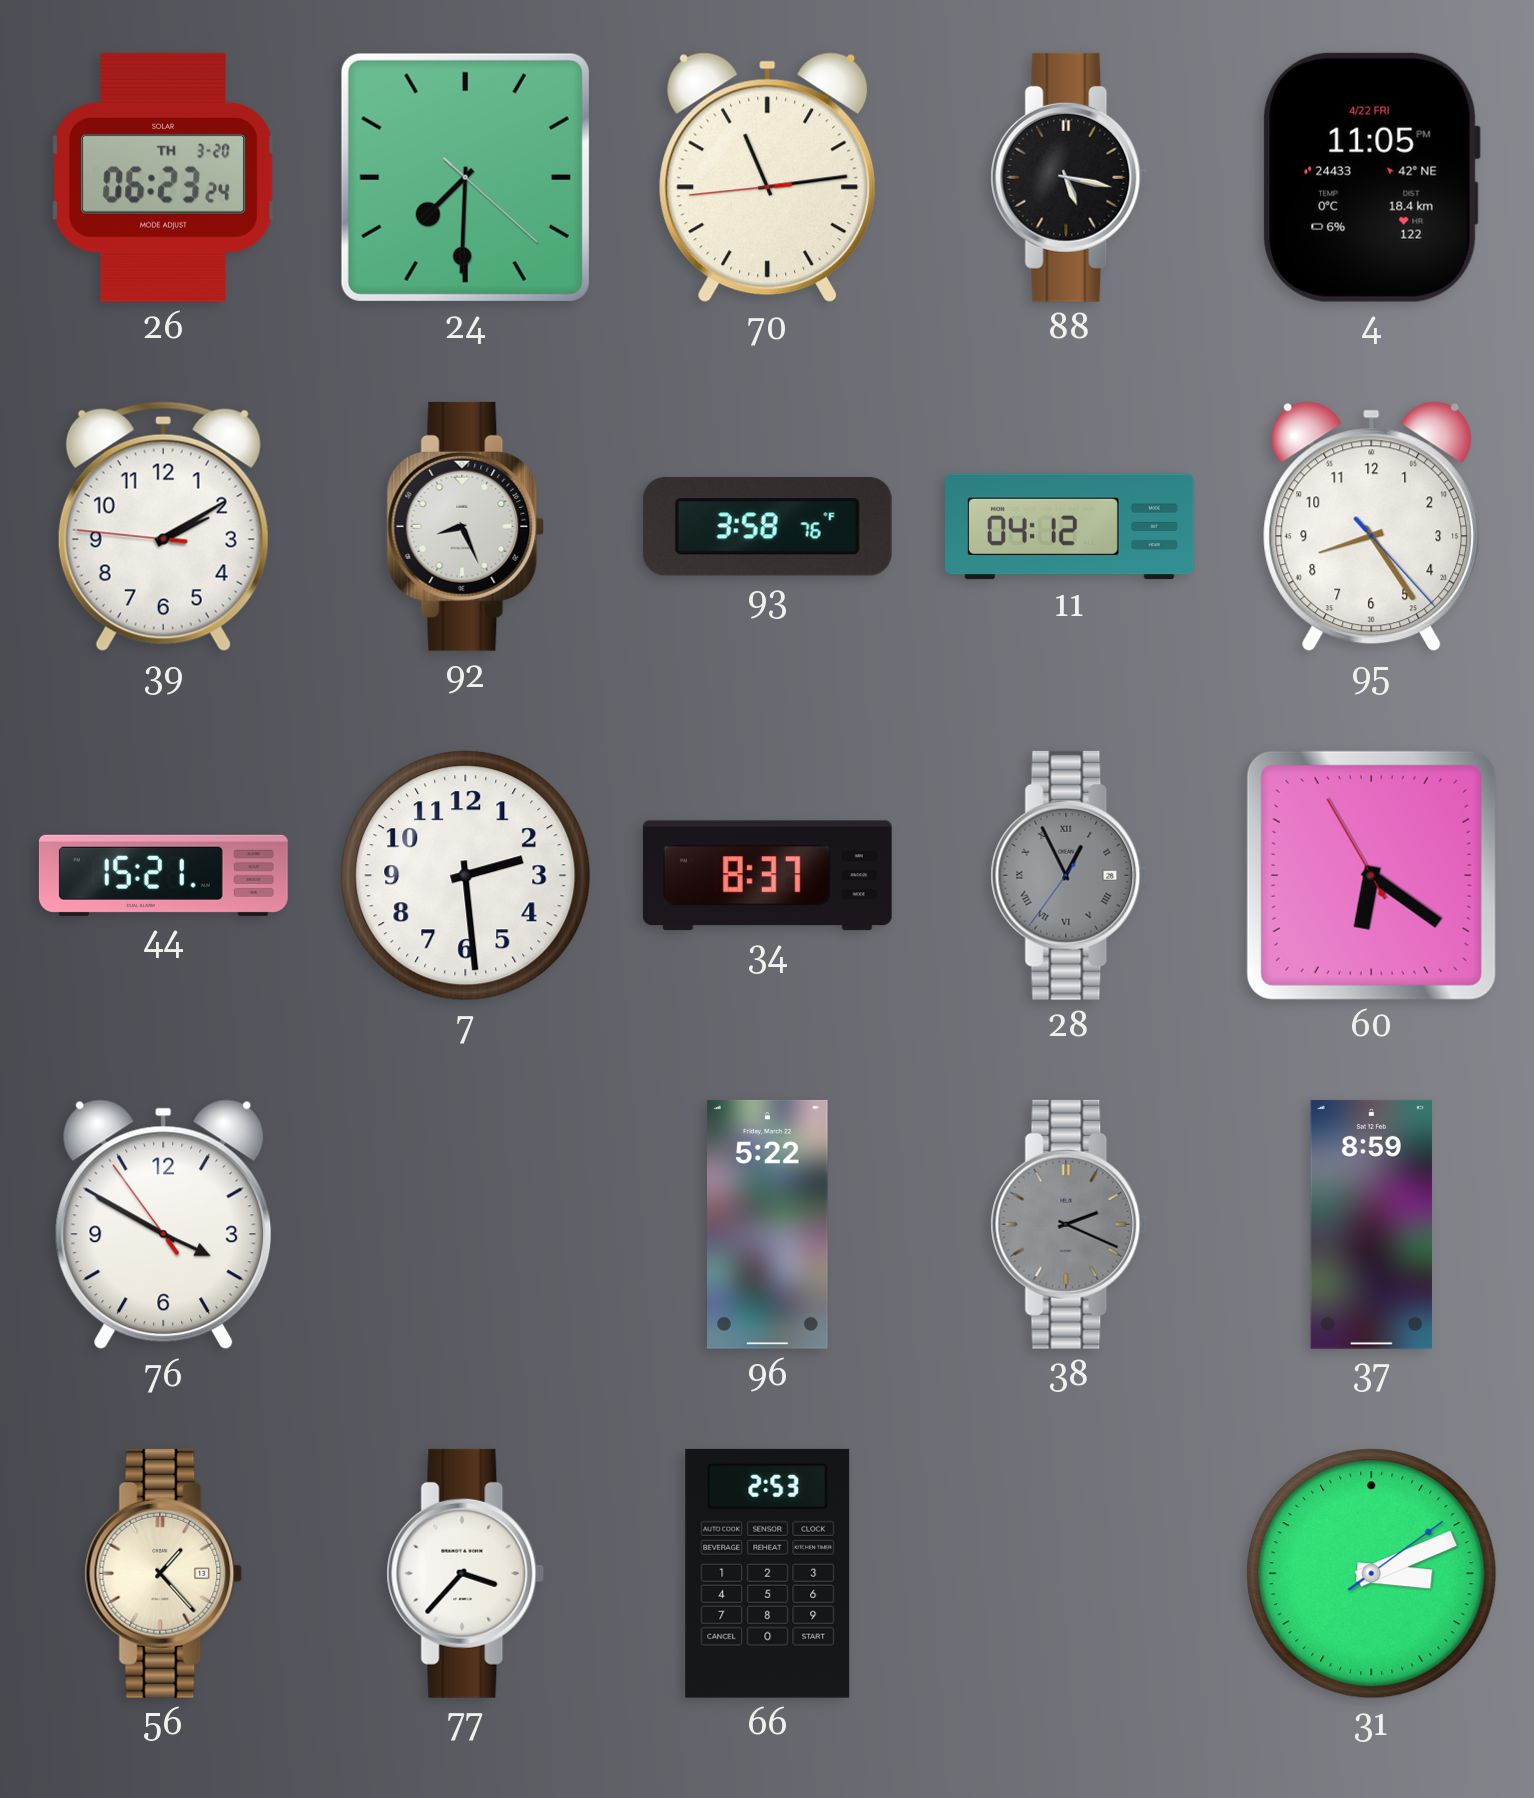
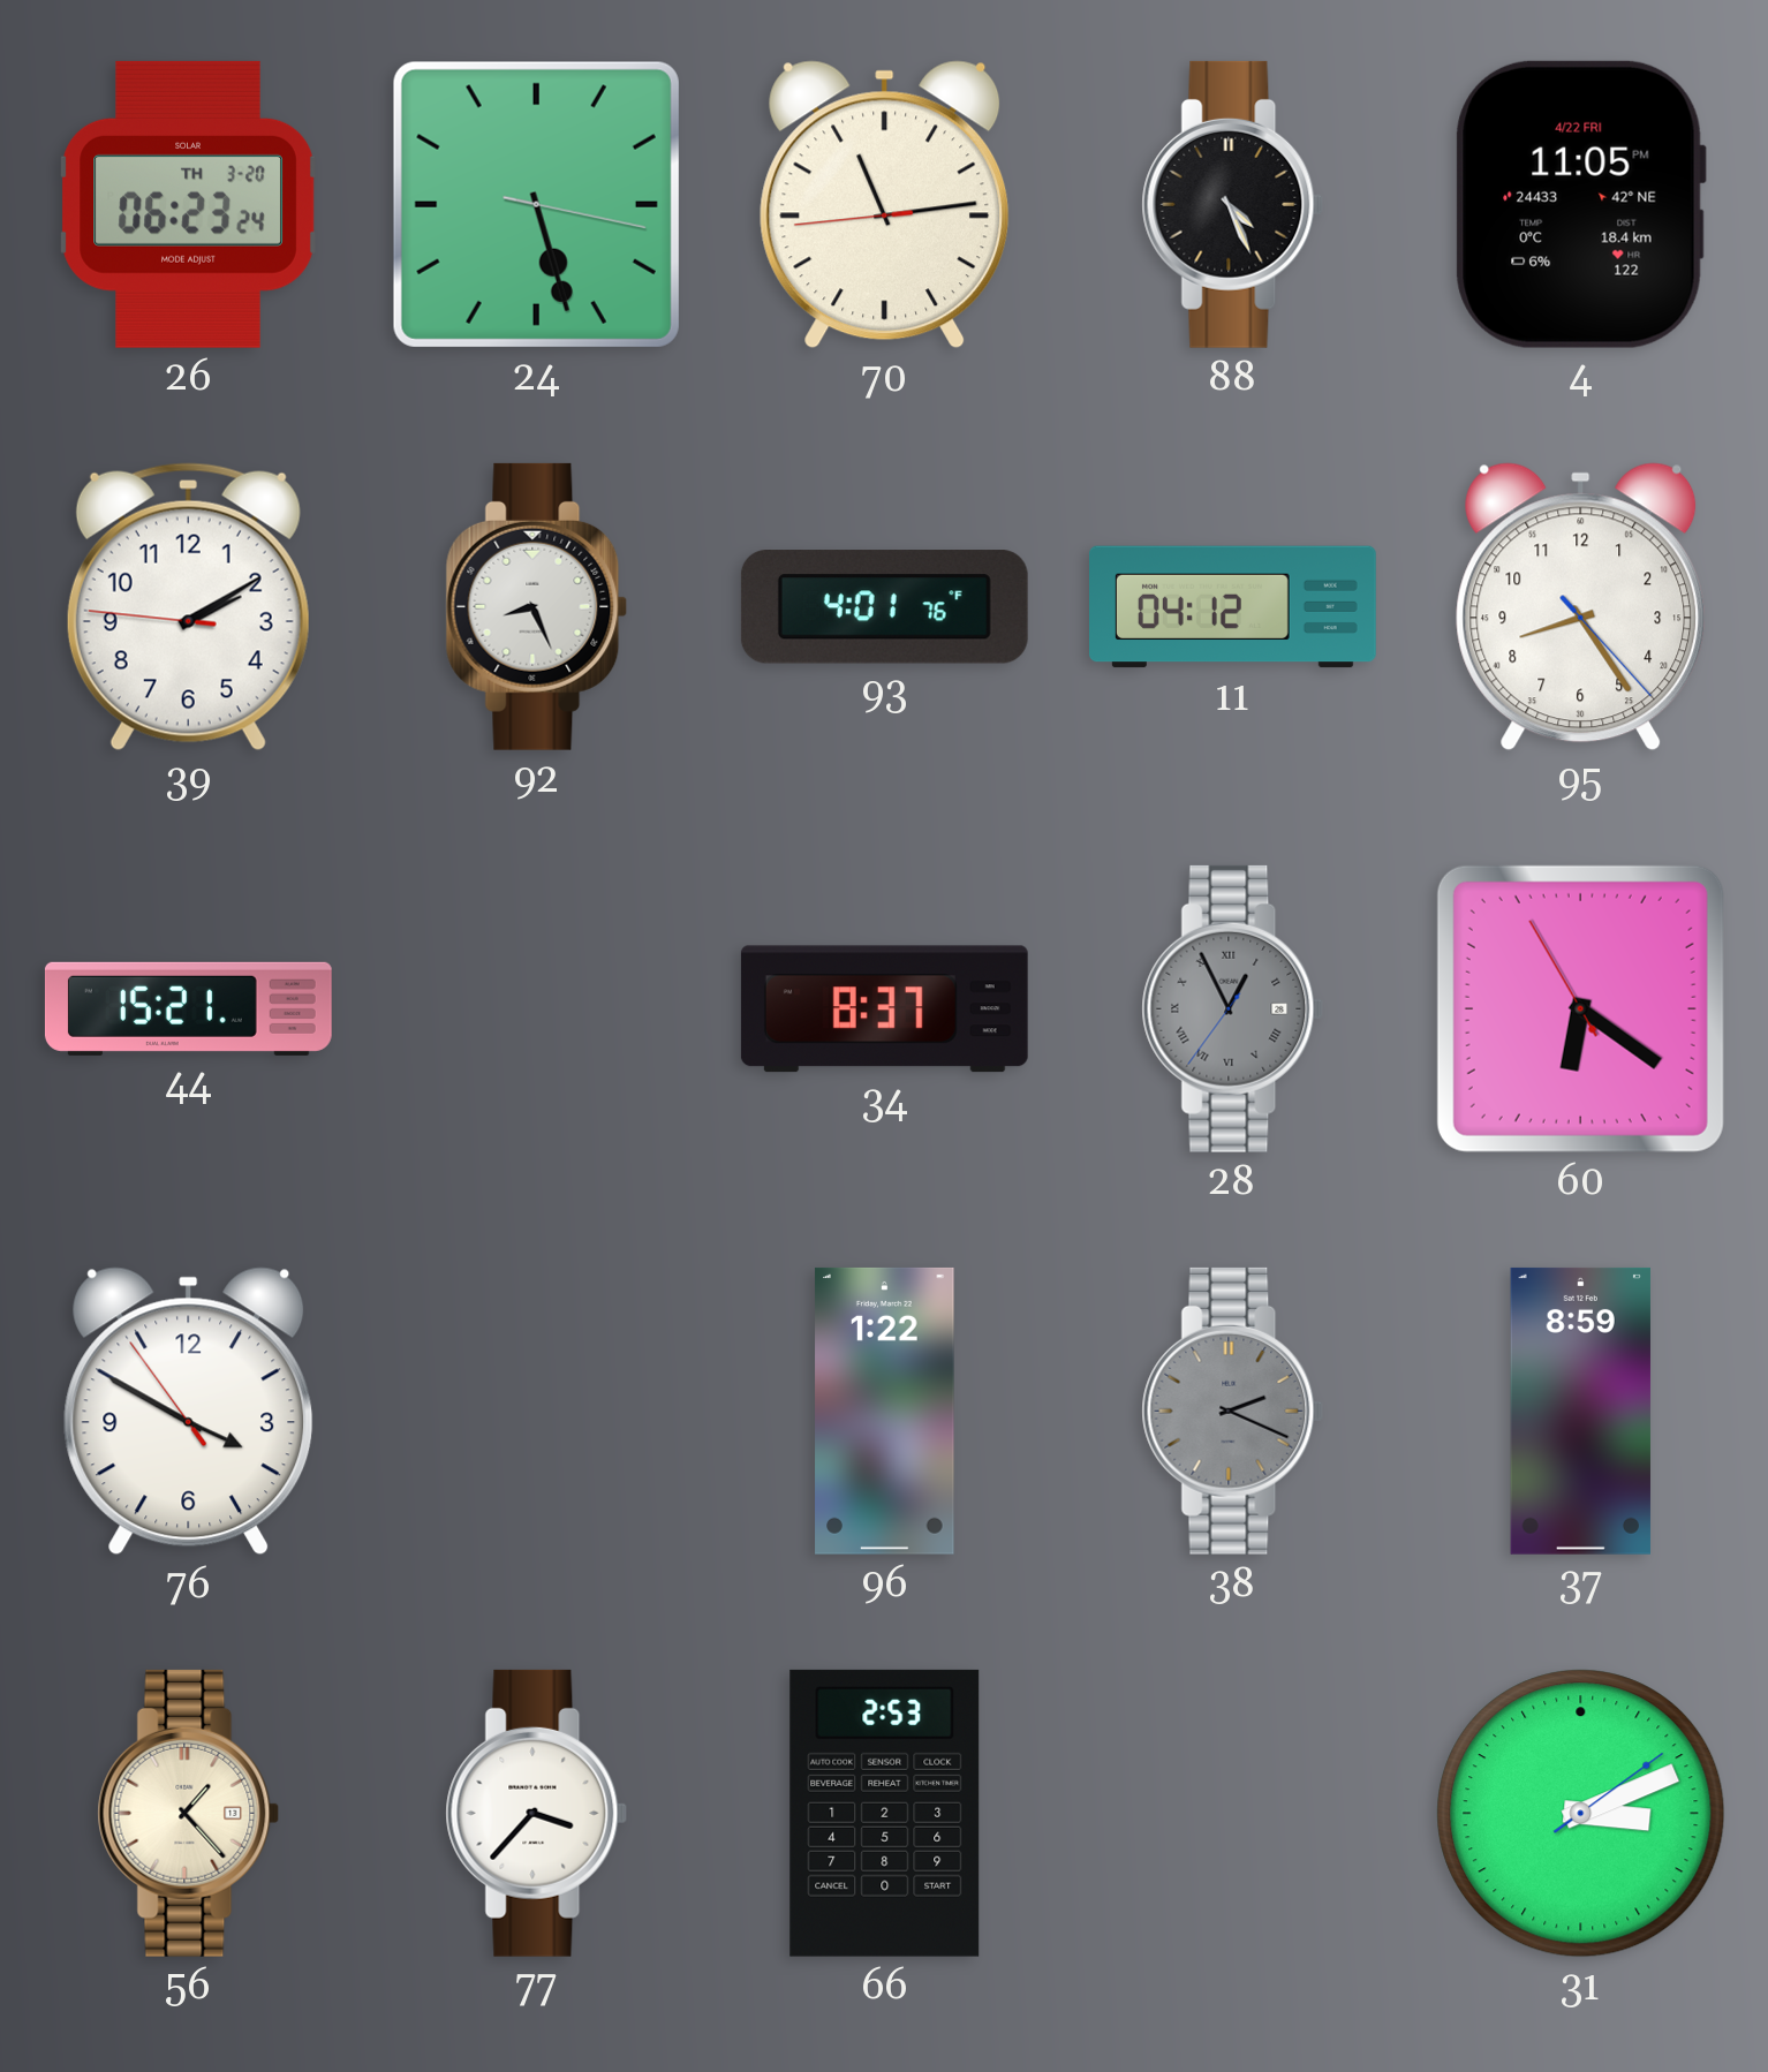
24: 7:30 -> 5:27
88: 5:17 -> 4:26
93: 3:58 -> 4:01
7: 2:29 -> none
96: 5:22 -> 1:22
